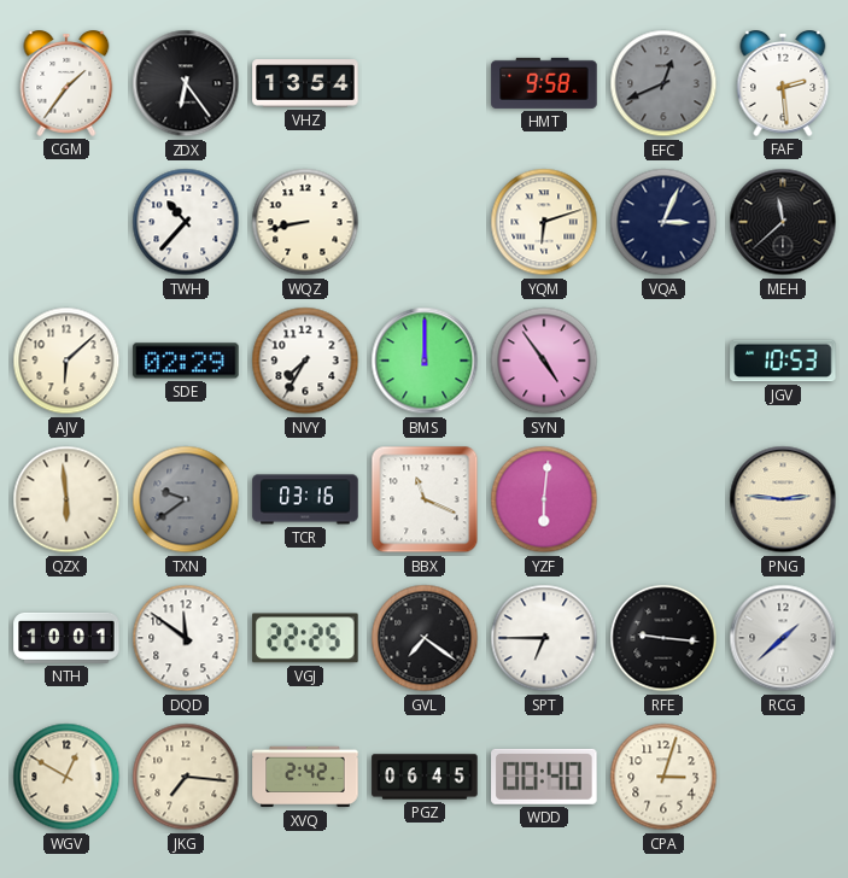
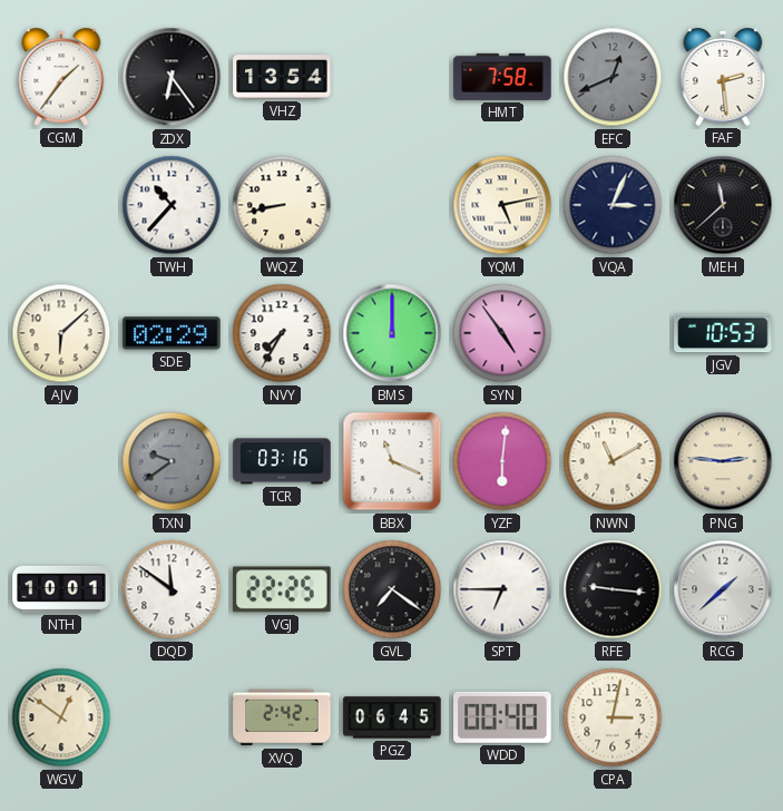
HMT: 9:58 -> 7:58
YQM: 6:12 -> 5:13
QZX: 5:59 -> none
NWN: none -> 11:10
WGV: 12:50 -> 12:51
JKG: 7:16 -> none
CPA: 3:03 -> 3:02
